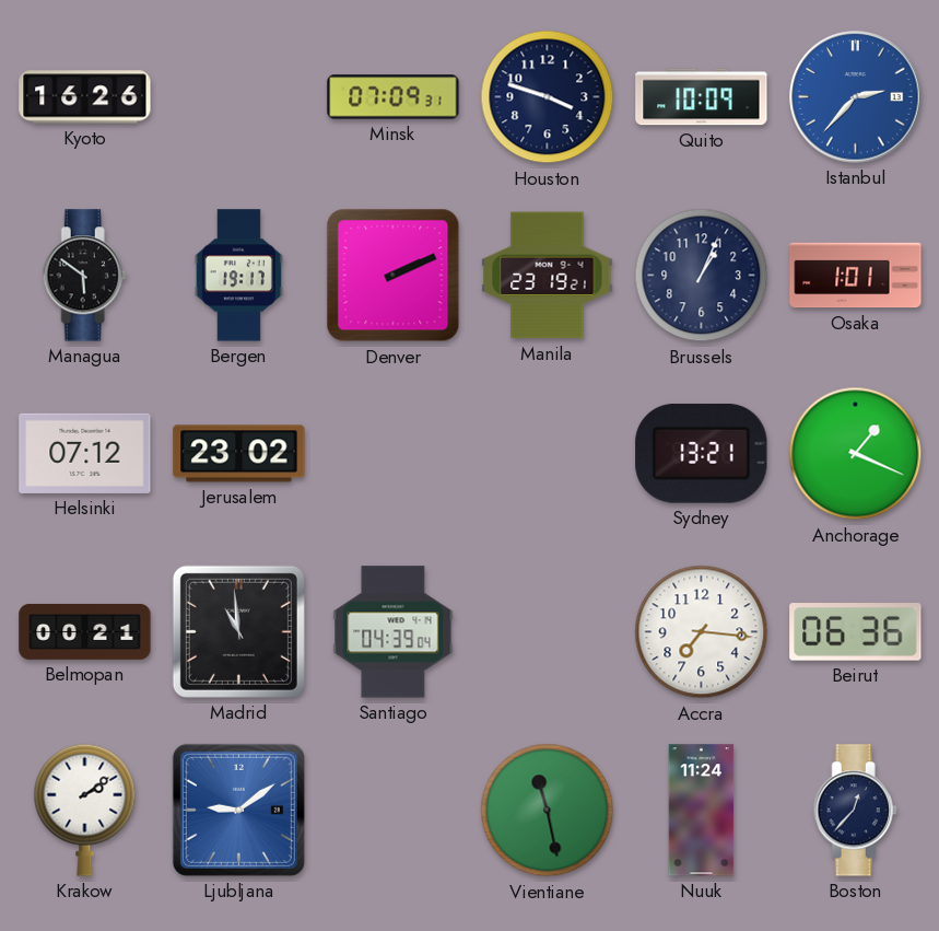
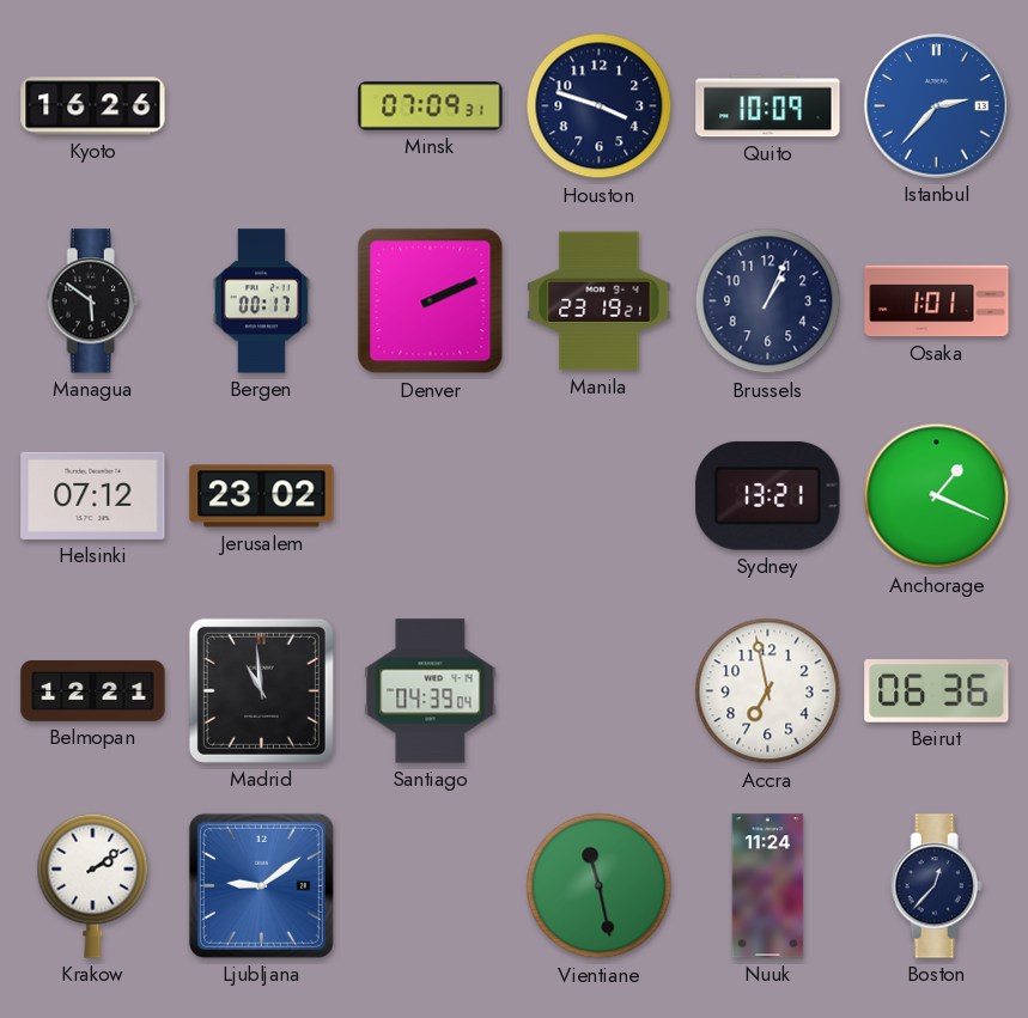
Bergen: 19:17 -> 00:17
Belmopan: 00:21 -> 12:21
Accra: 7:16 -> 6:58
